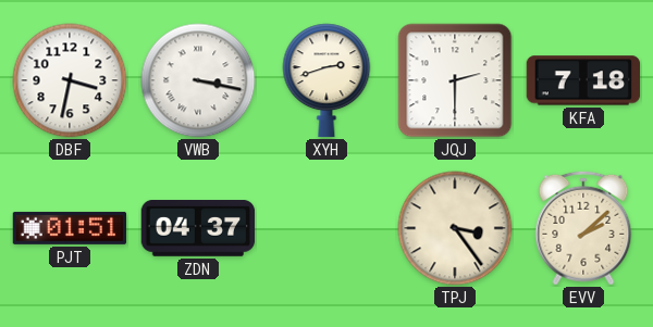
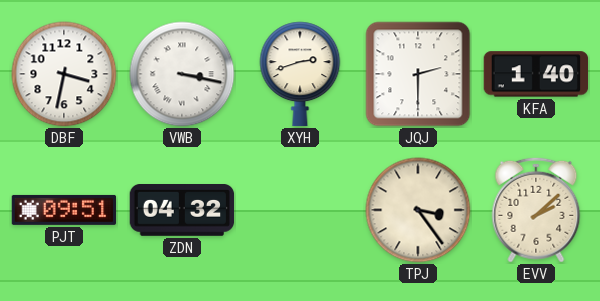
KFA: 7:18 -> 1:40
PJT: 01:51 -> 09:51
ZDN: 04:37 -> 04:32
